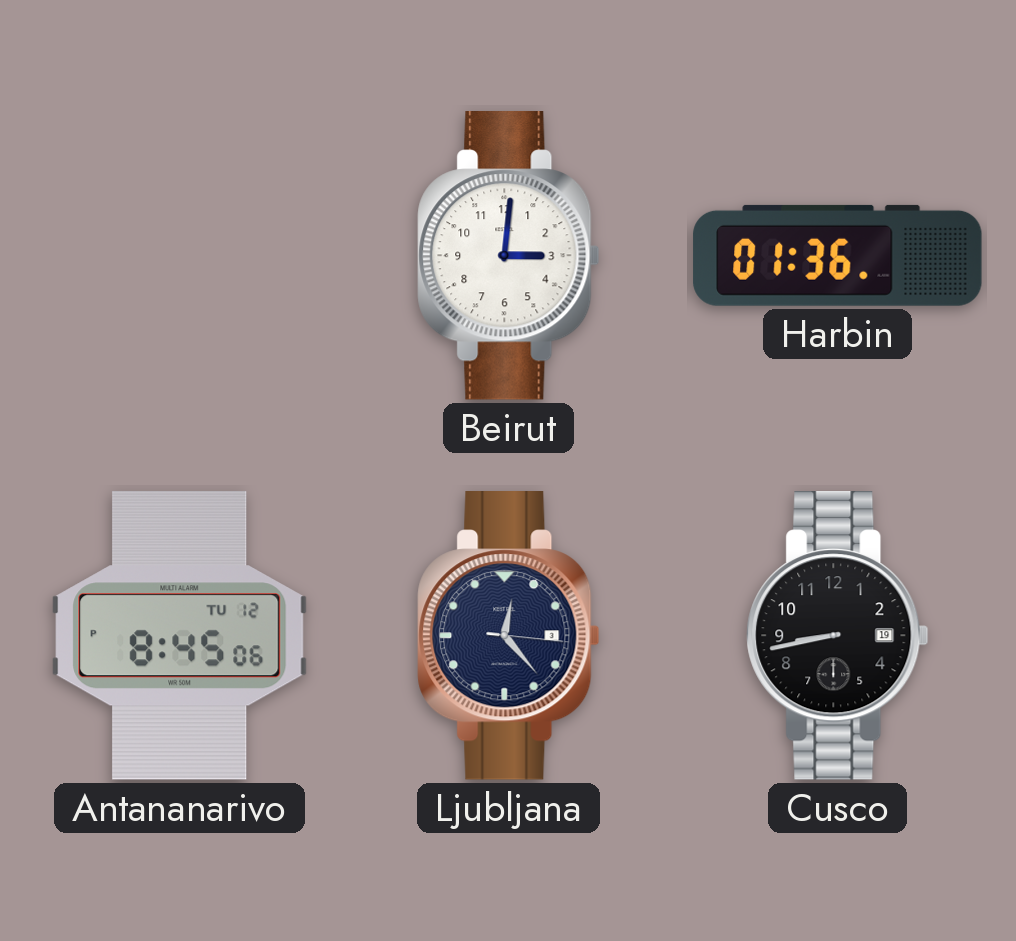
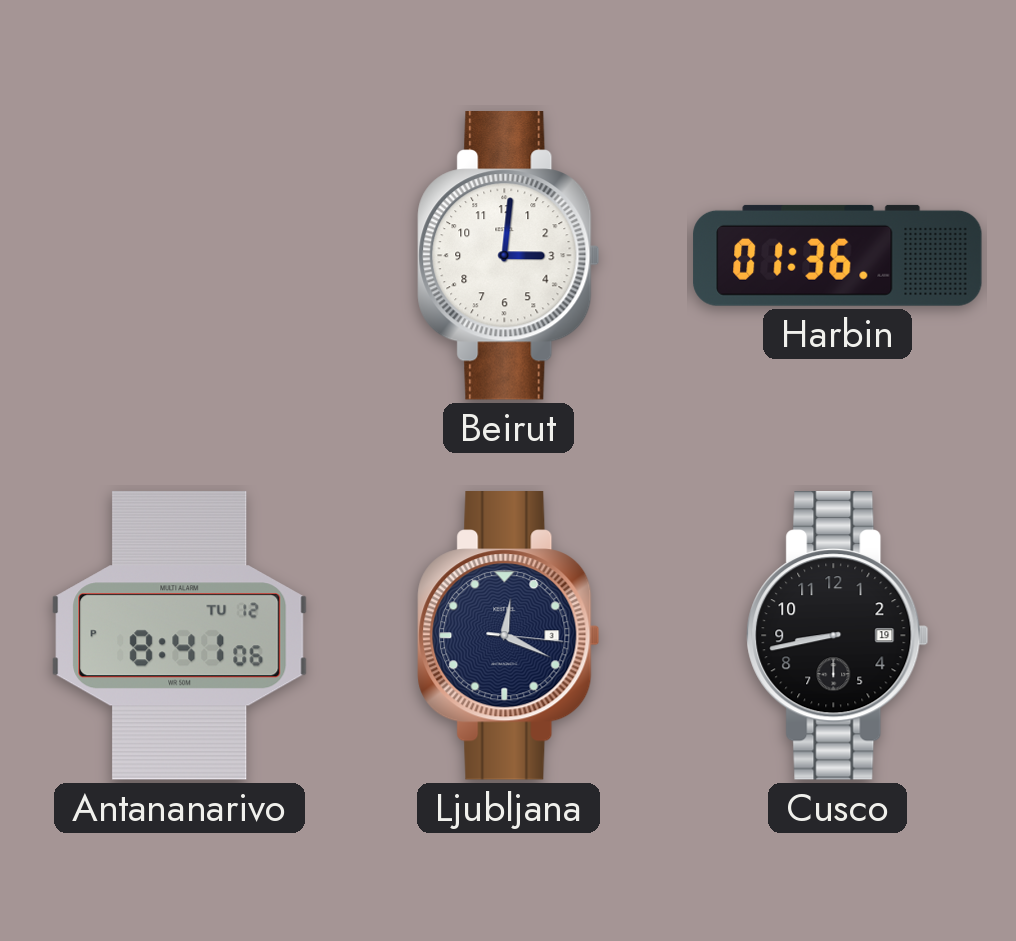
Antananarivo: 8:45 -> 8:41
Ljubljana: 12:23 -> 12:19
